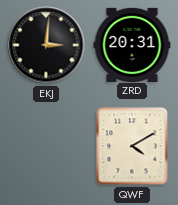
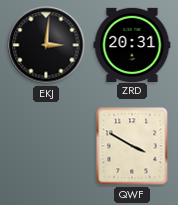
QWF: 4:10 -> 3:50
